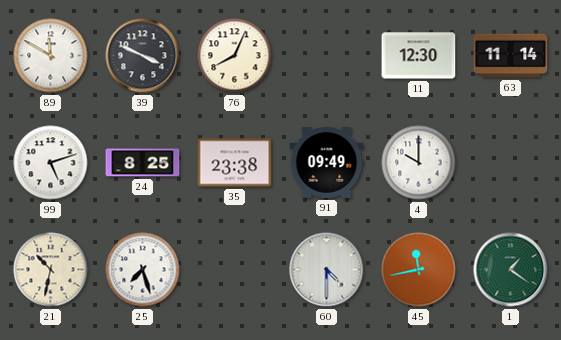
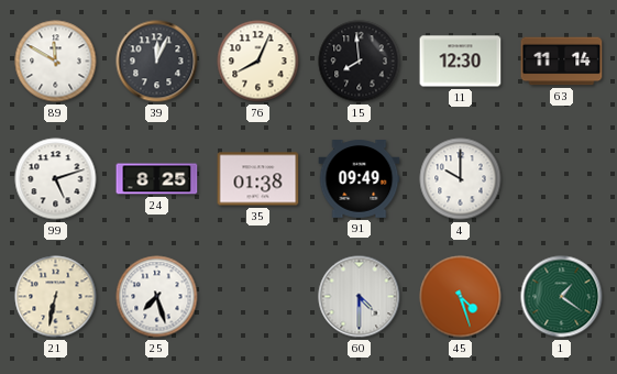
39: 3:49 -> 12:04
15: none -> 7:59
35: 23:38 -> 01:38
21: 10:32 -> 6:32
45: 11:43 -> 4:27
